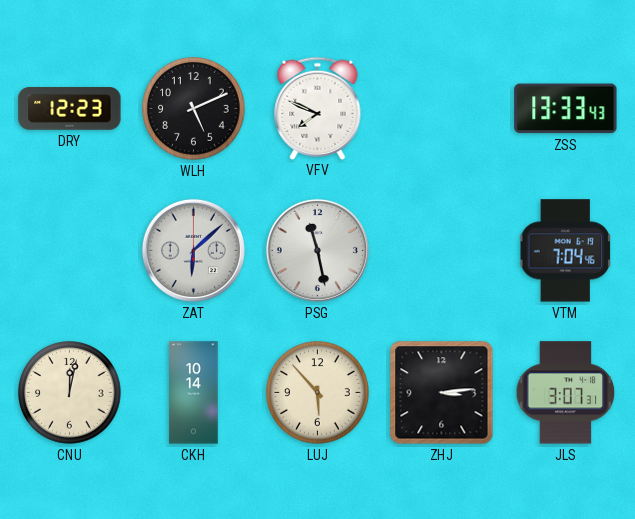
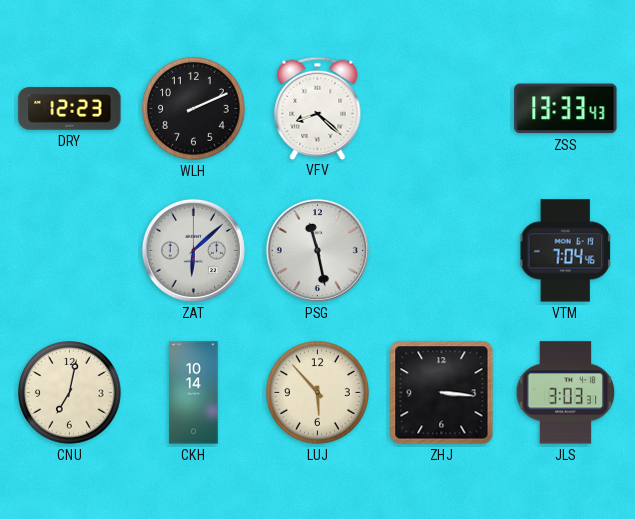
WLH: 5:11 -> 2:11
VFV: 7:49 -> 8:22
CNU: 12:02 -> 7:02
ZHJ: 3:14 -> 3:16
JLS: 3:07 -> 3:03
